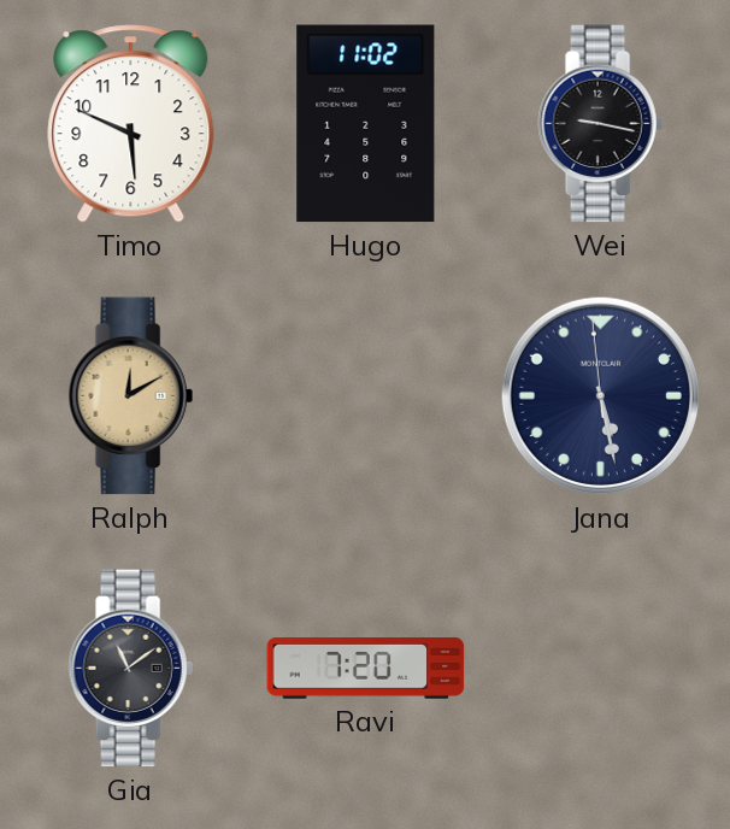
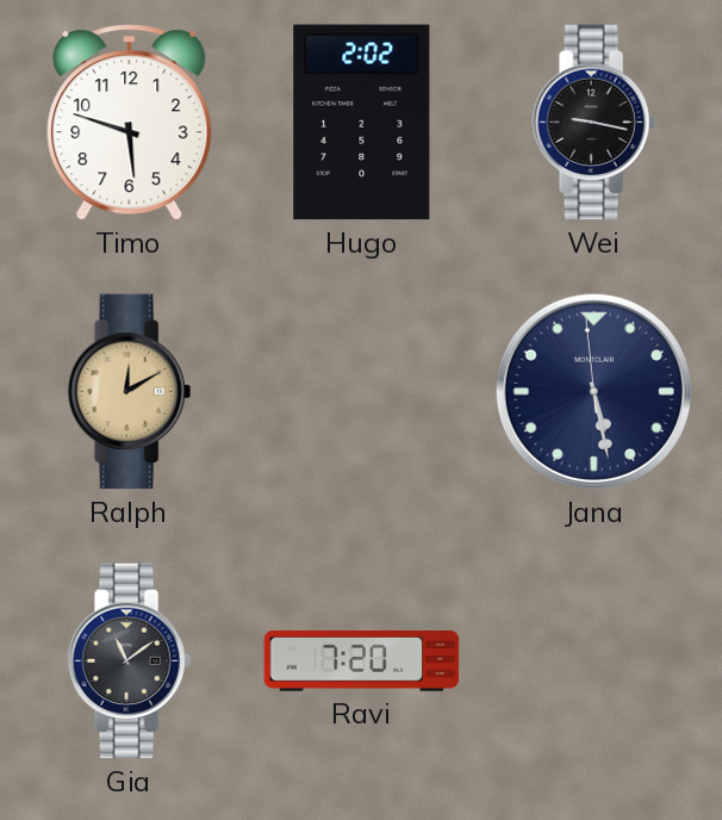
Timo: 5:49 -> 5:48
Hugo: 11:02 -> 2:02
